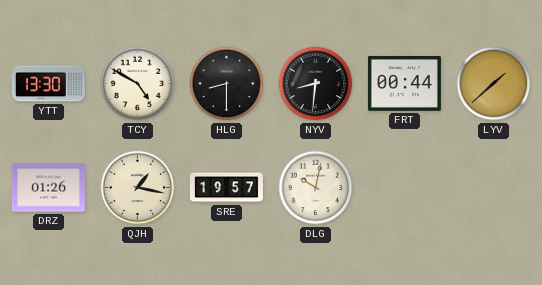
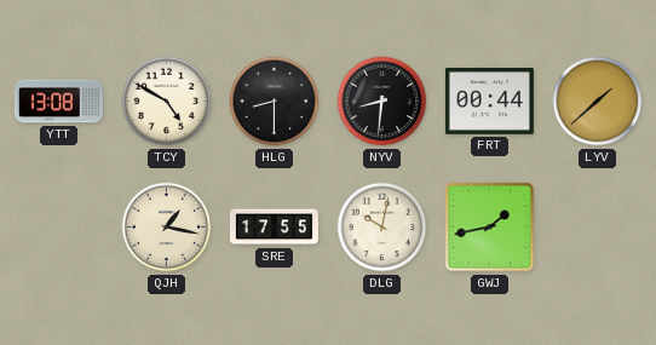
YTT: 13:30 -> 13:08
DRZ: 01:26 -> none
SRE: 19:57 -> 17:55
GWJ: none -> 1:43
